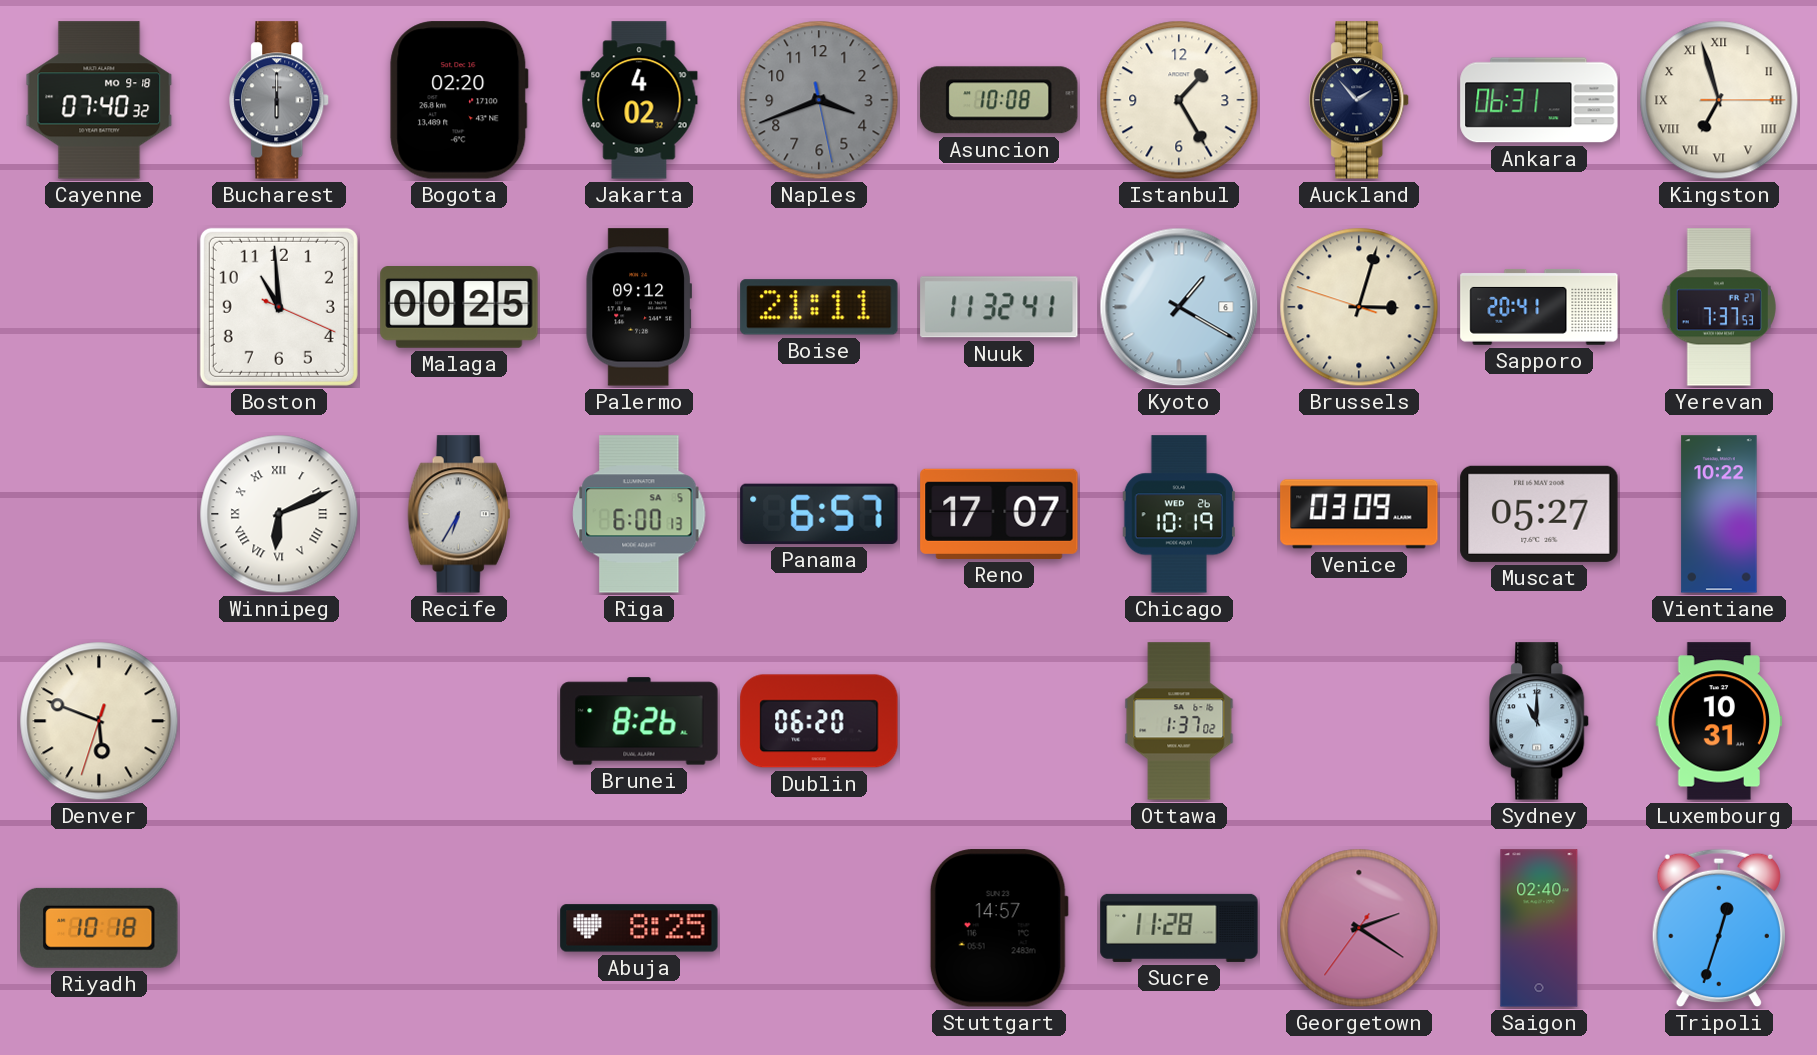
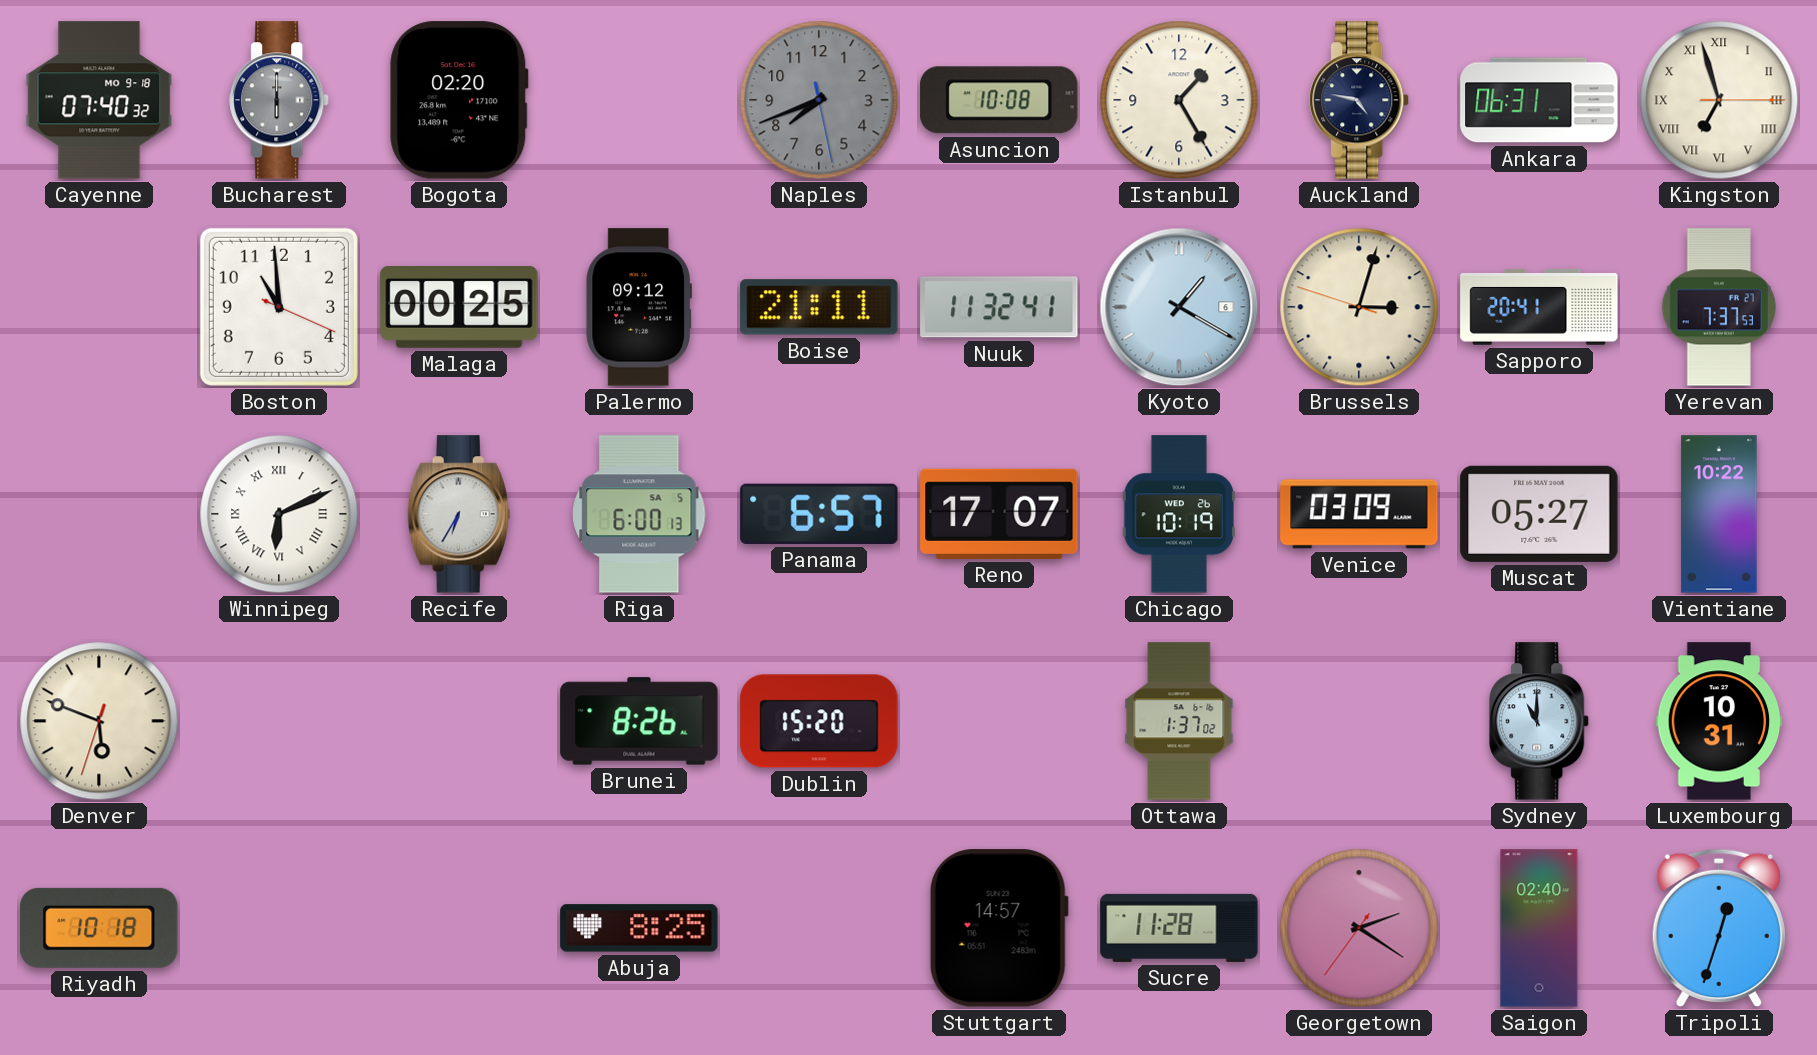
Jakarta: 4:02 -> none
Naples: 3:41 -> 7:41
Auckland: 1:53 -> 4:47
Dublin: 06:20 -> 15:20
